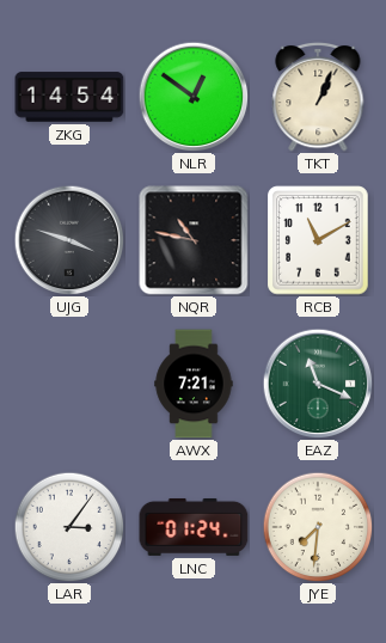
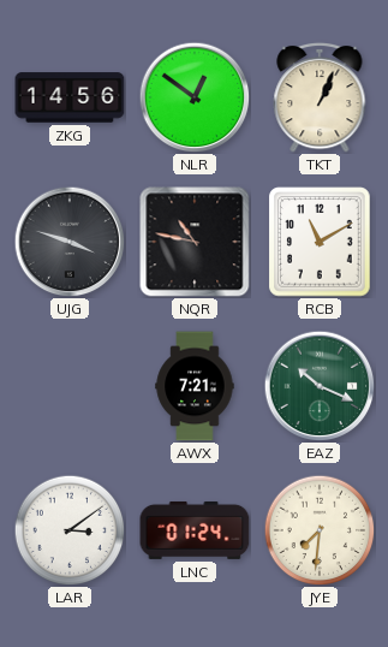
ZKG: 14:54 -> 14:56
EAZ: 11:19 -> 10:19
LAR: 3:06 -> 3:09
